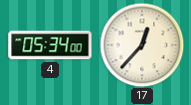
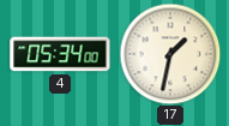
17: 12:37 -> 1:32
